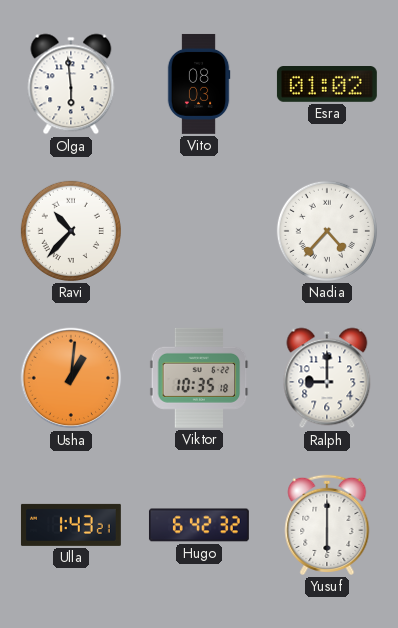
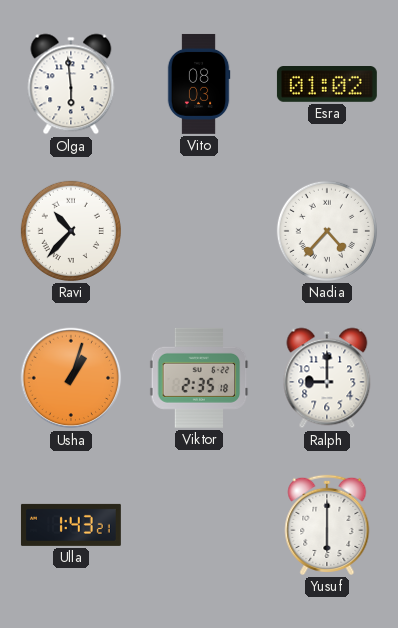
Usha: 1:01 -> 1:03
Viktor: 10:35 -> 2:35
Hugo: 6:42 -> none
